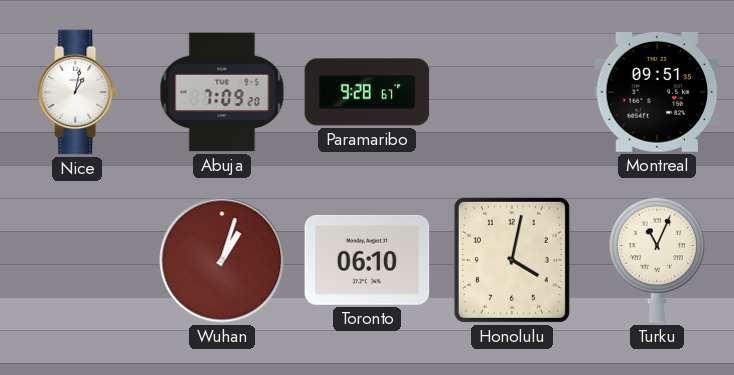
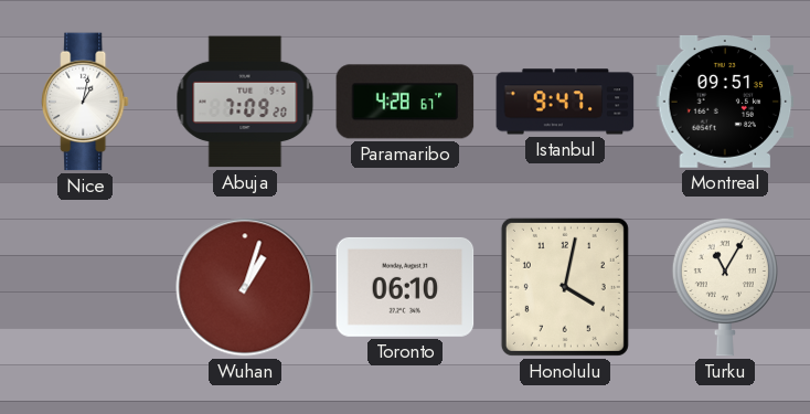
Paramaribo: 9:28 -> 4:28
Istanbul: none -> 9:47
Turku: 11:04 -> 11:05
